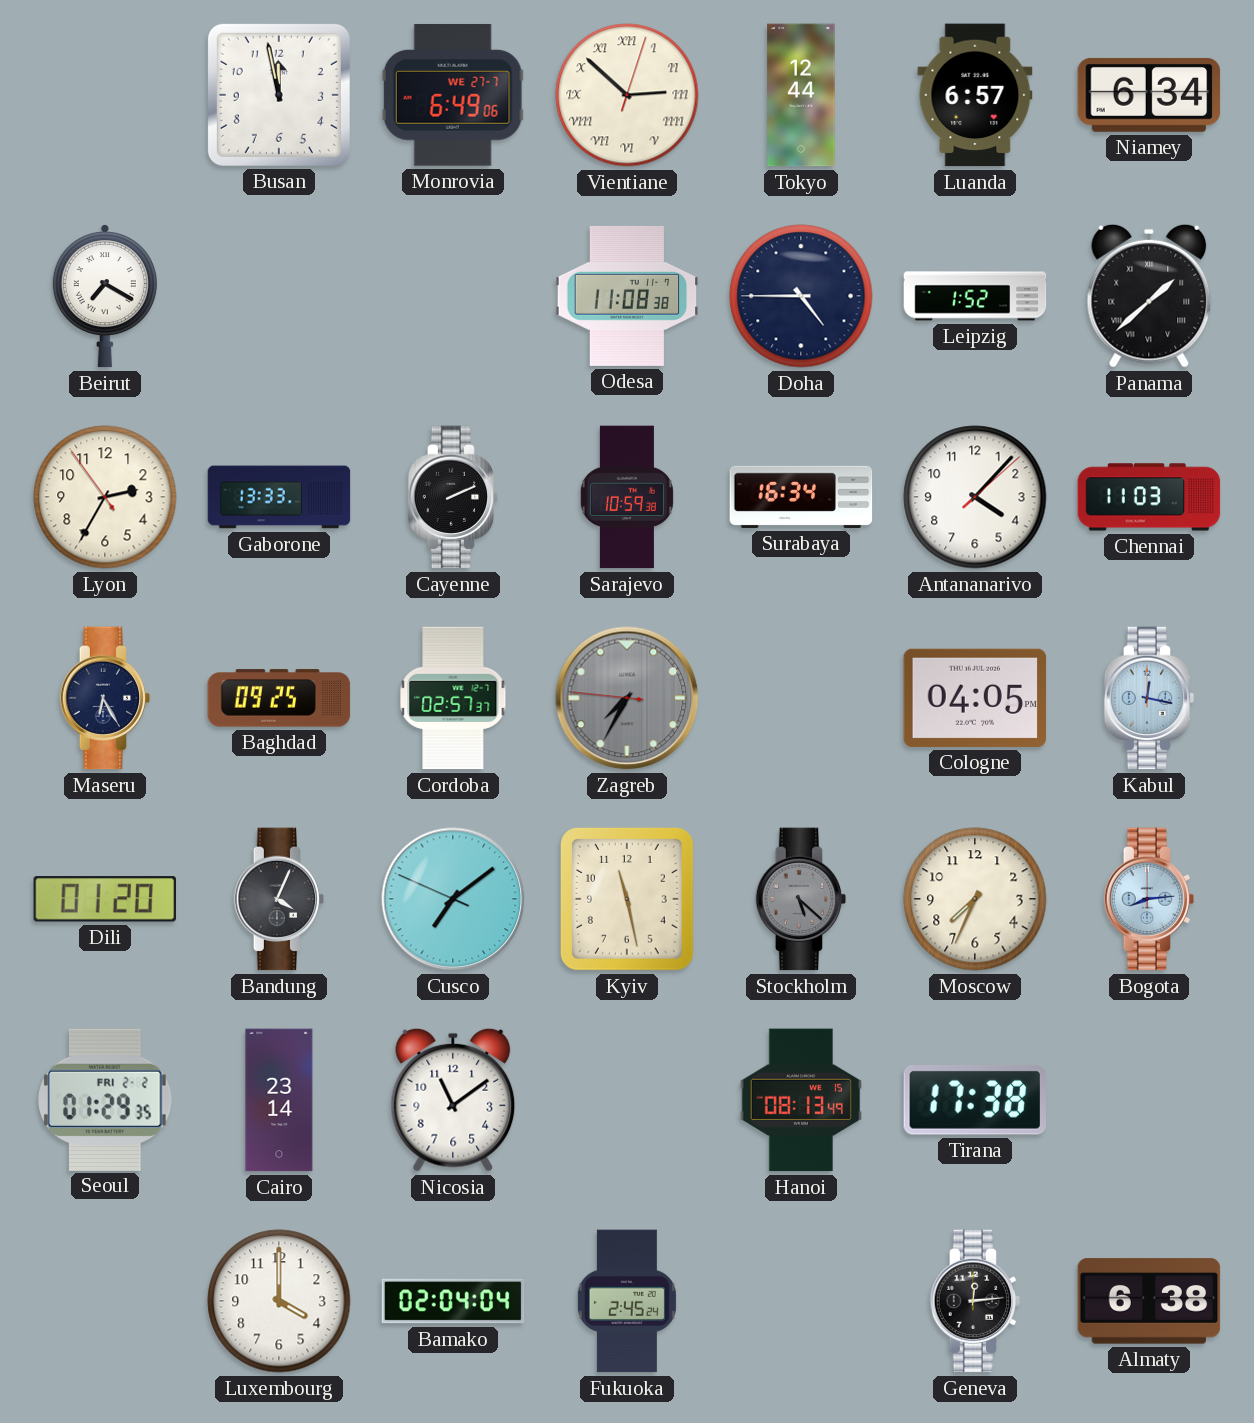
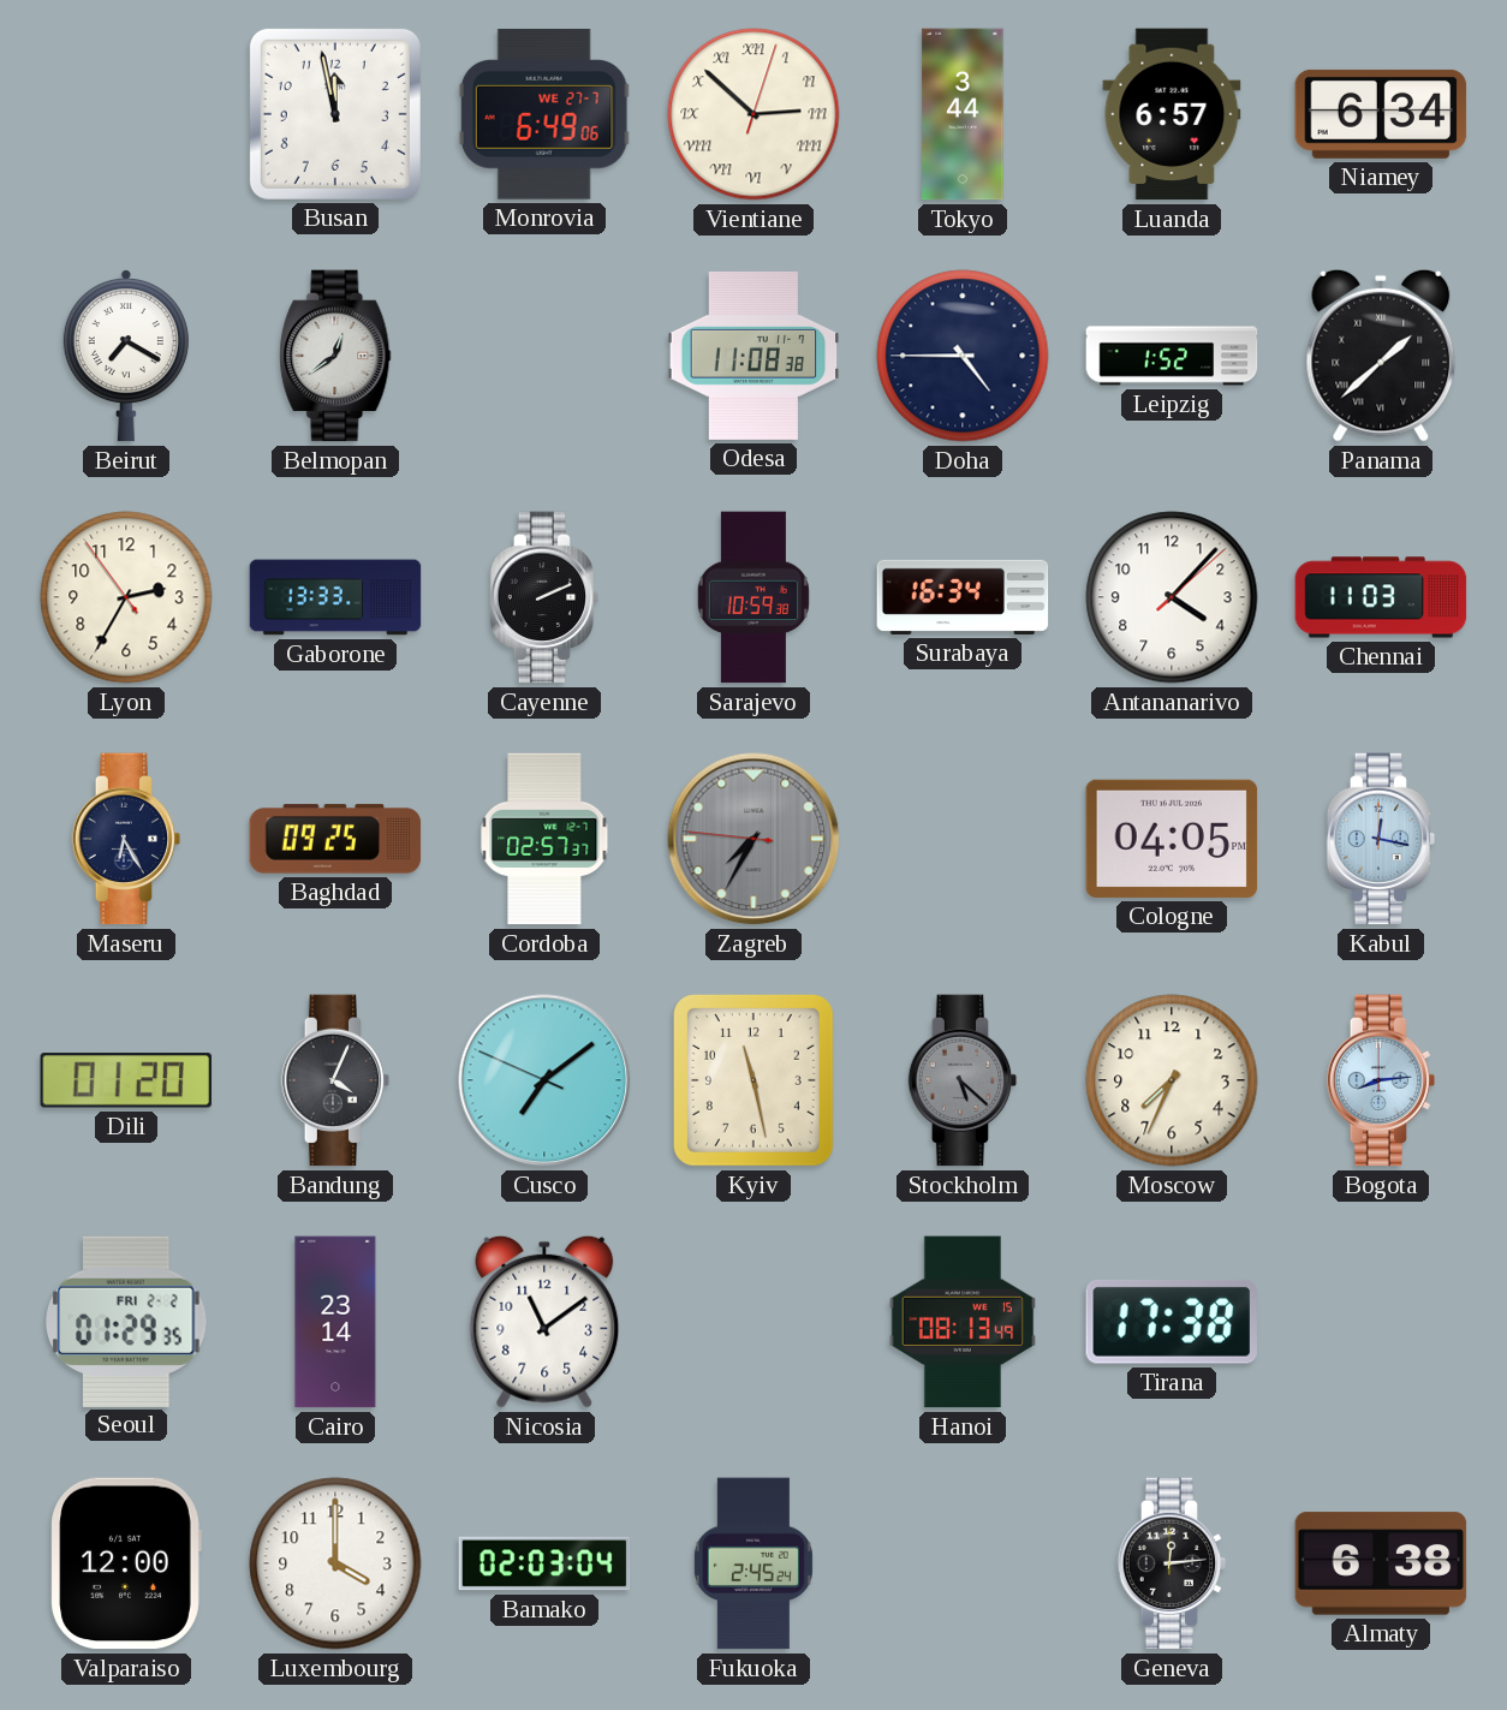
Tokyo: 12:44 -> 3:44
Belmopan: none -> 12:39
Valparaiso: none -> 12:00
Bamako: 02:04 -> 02:03
